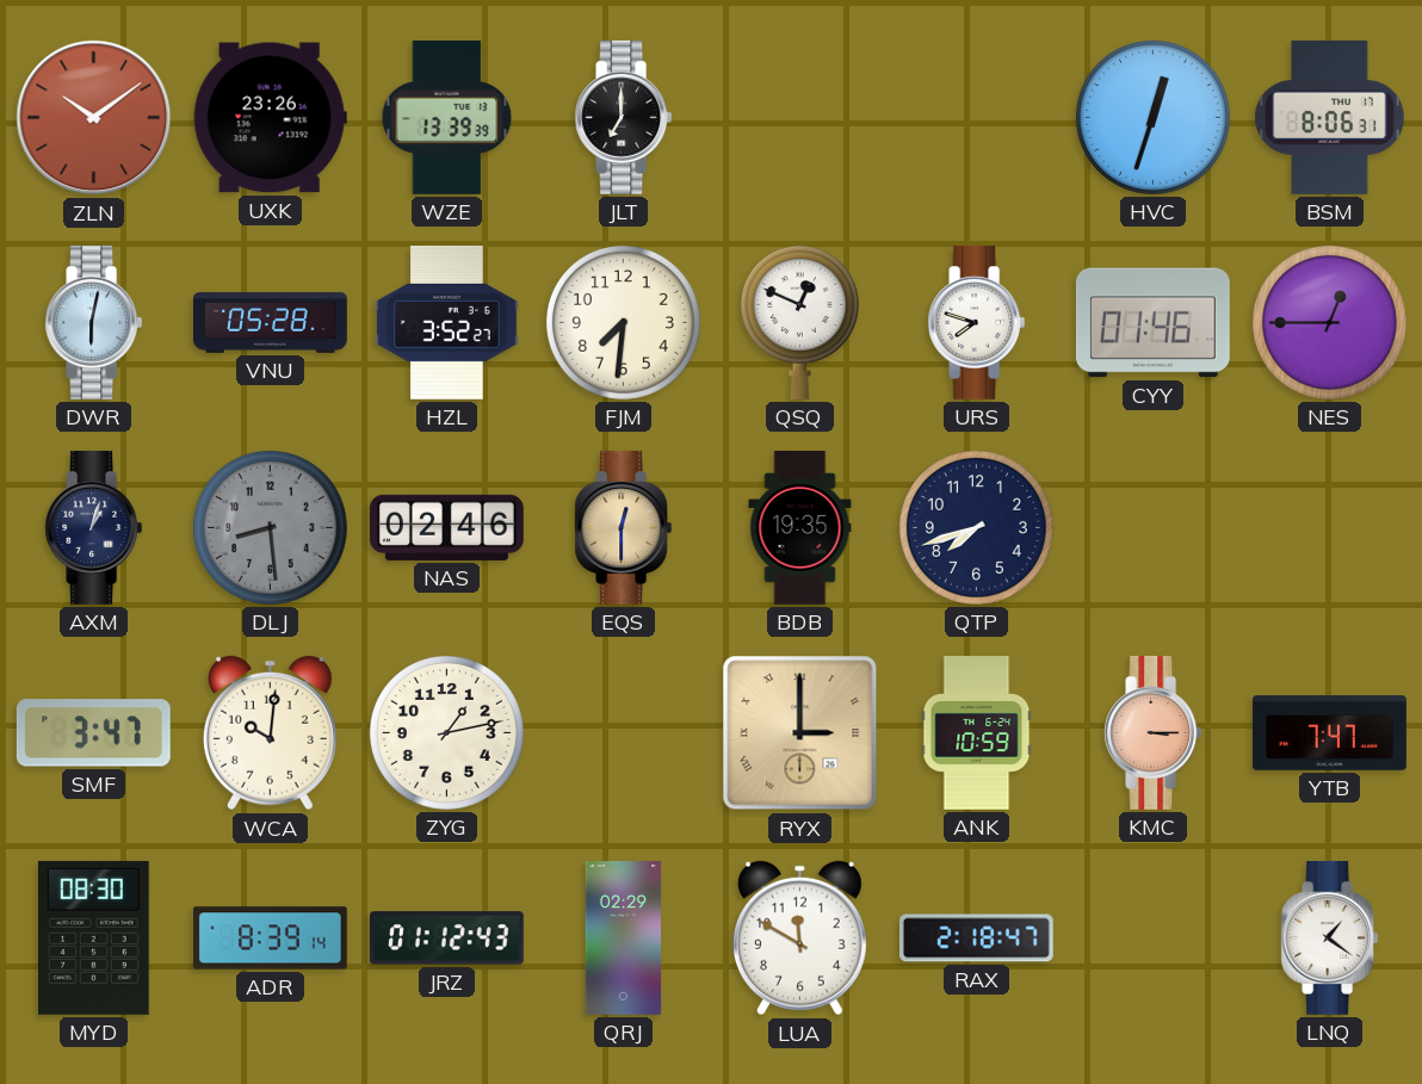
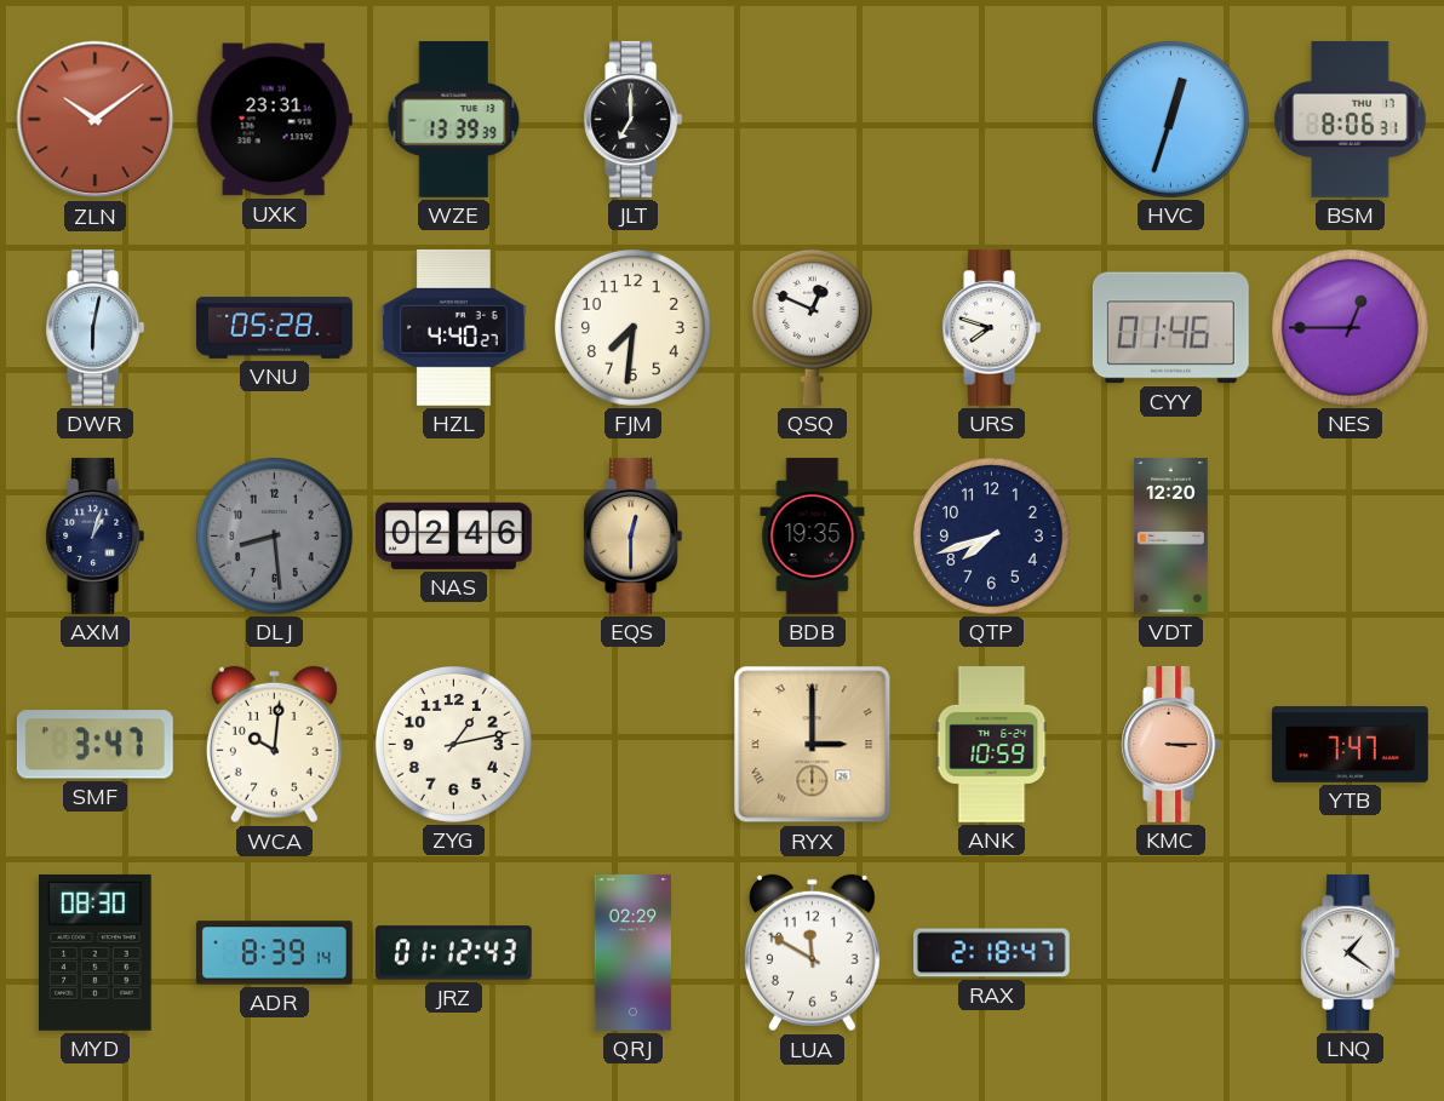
UXK: 23:26 -> 23:31
HZL: 3:52 -> 4:40
VDT: none -> 12:20
